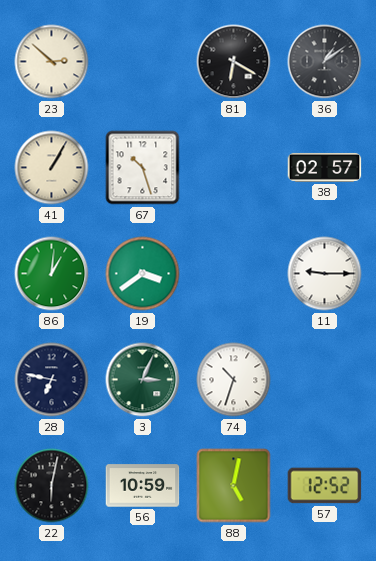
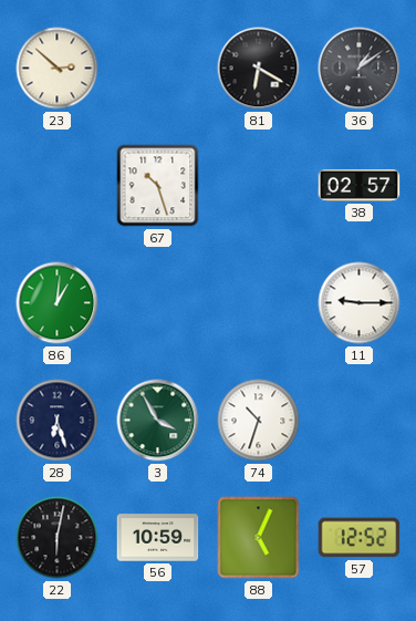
41: 1:05 -> none
19: 3:39 -> none
28: 6:47 -> 6:27
3: 3:04 -> 3:55
88: 5:02 -> 5:04
